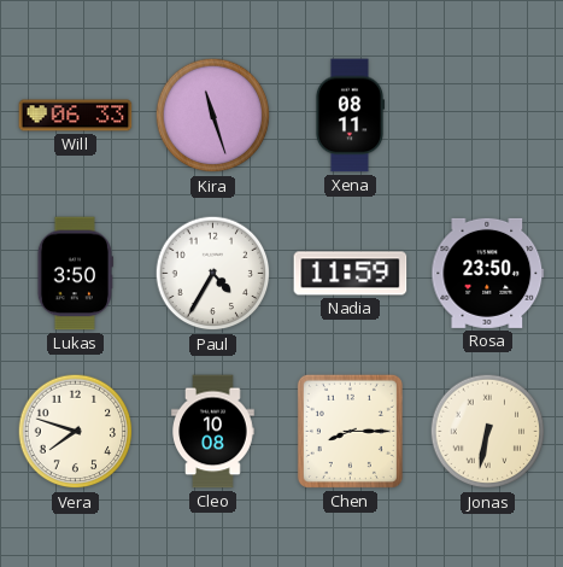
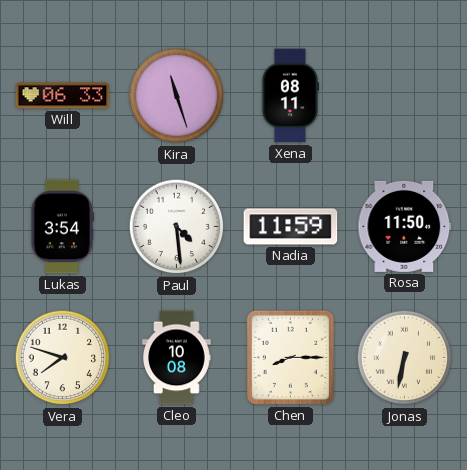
Lukas: 3:50 -> 3:54
Paul: 4:35 -> 4:29
Rosa: 23:50 -> 11:50
